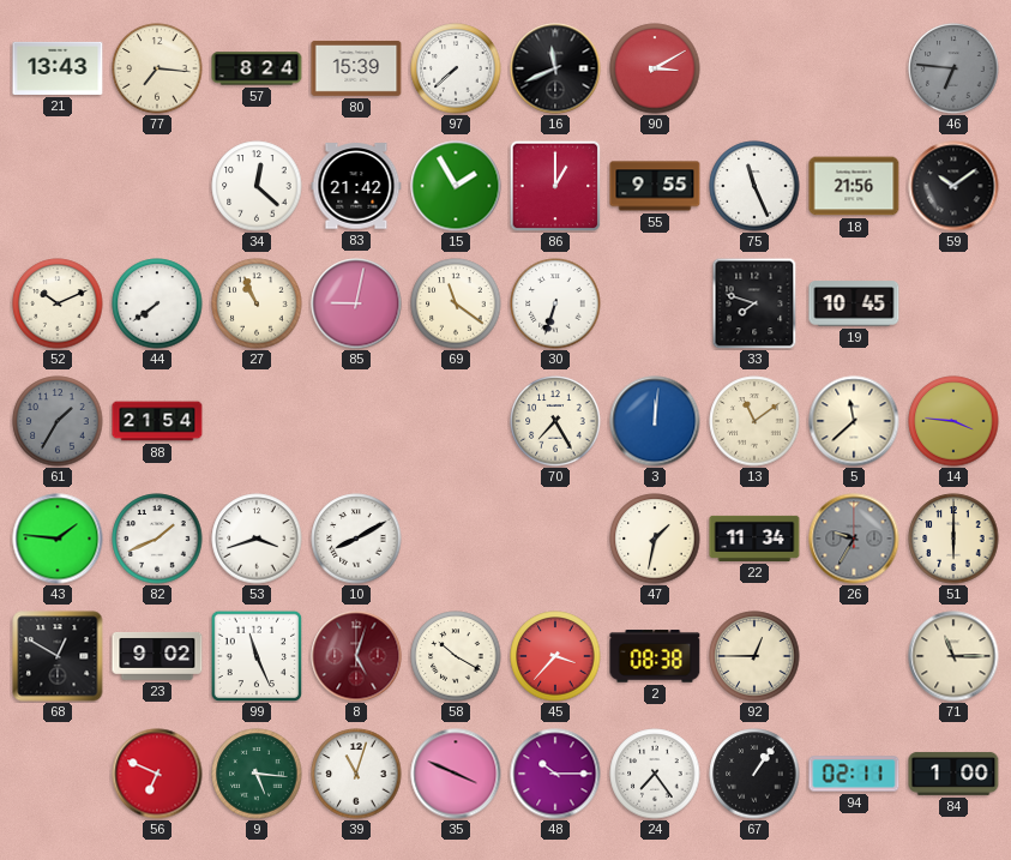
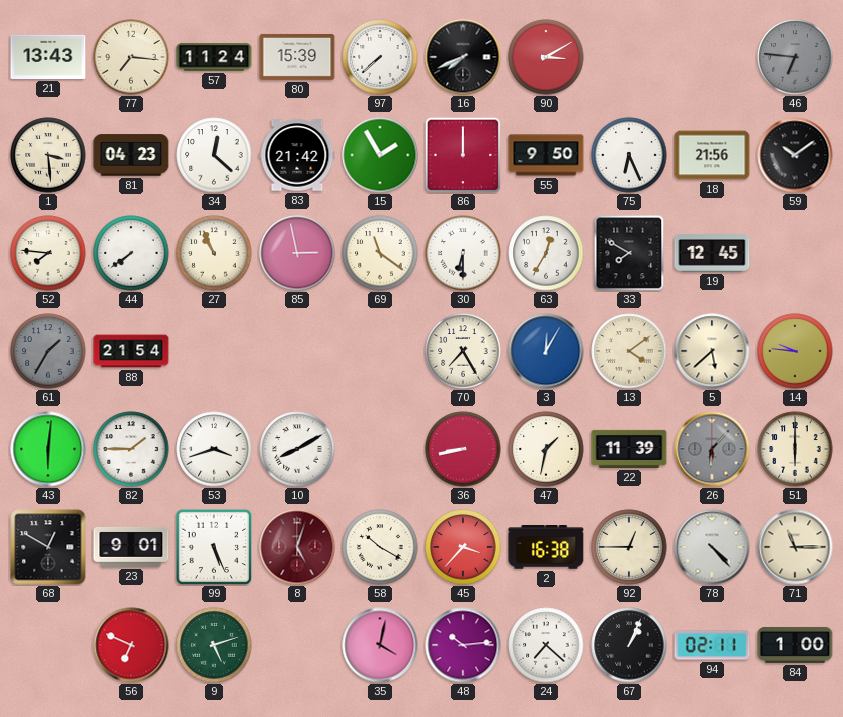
57: 8:24 -> 11:24
16: 11:41 -> 7:41
1: none -> 3:29
81: none -> 04:23
86: 1:00 -> 12:00
55: 9:55 -> 9:50
75: 11:26 -> 6:26
52: 10:11 -> 7:46
85: 9:02 -> 2:58
30: 6:33 -> 6:30
63: none -> 12:35
33: 7:48 -> 7:50
19: 10:45 -> 12:45
3: 12:01 -> 12:05
13: 11:09 -> 4:09
5: 11:38 -> 5:38
14: 3:46 -> 9:46
43: 1:46 -> 6:01
82: 1:41 -> 1:45
36: none -> 8:43
22: 11:34 -> 11:39
26: 9:35 -> 6:07
23: 9:02 -> 9:01
99: 11:26 -> 5:26
2: 08:38 -> 16:38
78: none -> 4:23
9: 5:16 -> 5:12
39: 11:03 -> none
35: 3:49 -> 4:02
48: 10:15 -> 10:14
24: 7:24 -> 7:22
67: 1:06 -> 1:04
